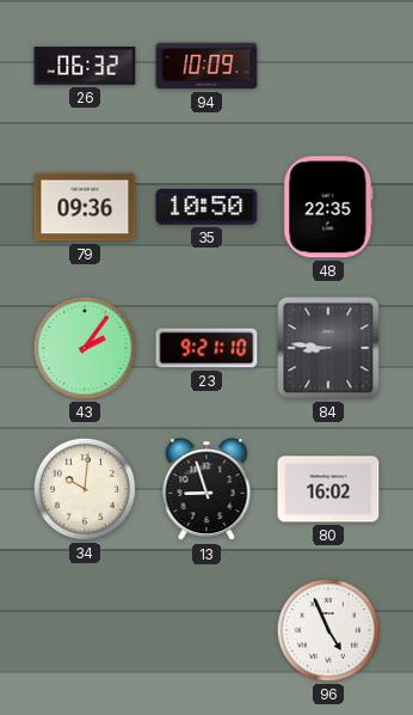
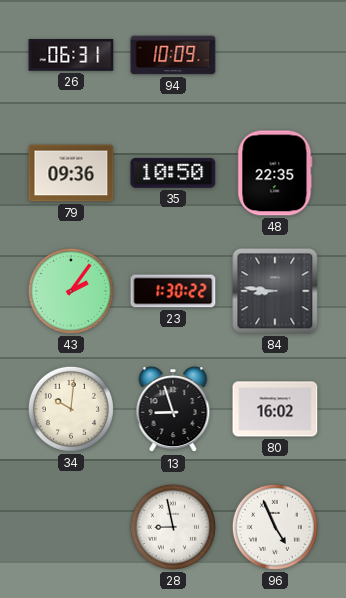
26: 06:32 -> 06:31
23: 9:21 -> 1:30
28: none -> 8:58
